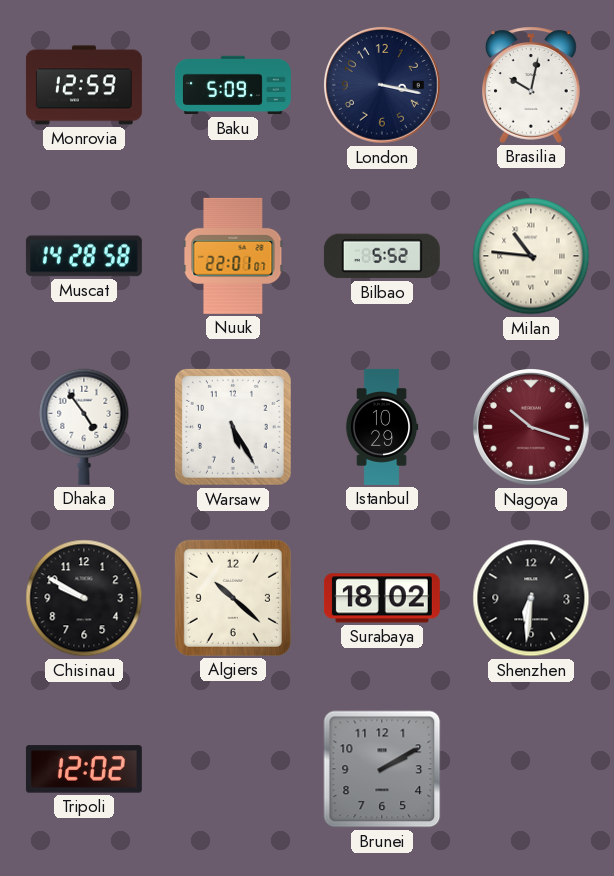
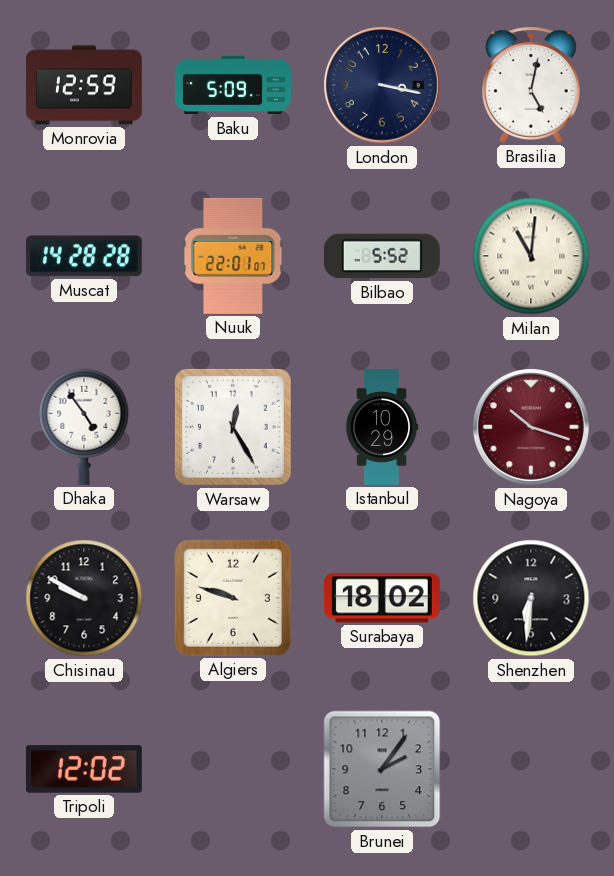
Brasilia: 10:02 -> 5:02
Muscat: 14:28:58 -> 14:28:28
Milan: 10:46 -> 11:01
Warsaw: 5:25 -> 12:25
Algiers: 10:22 -> 9:48
Brunei: 2:10 -> 2:06
